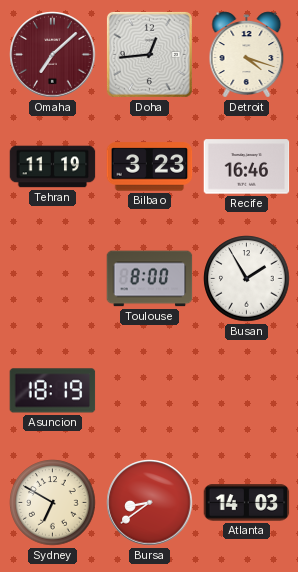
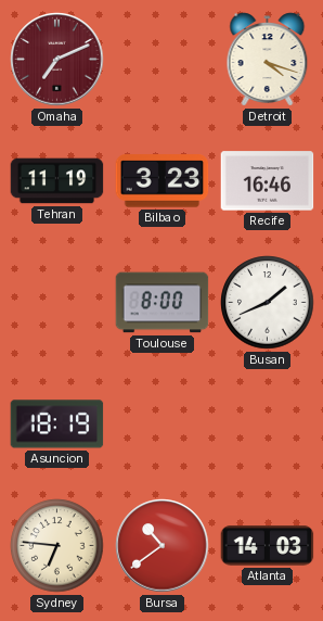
Omaha: 7:08 -> 7:11
Doha: 12:44 -> none
Busan: 1:55 -> 1:41
Sydney: 6:50 -> 6:46
Bursa: 8:39 -> 10:39
